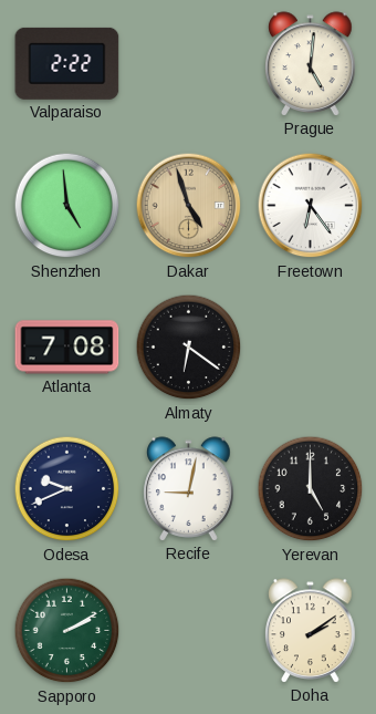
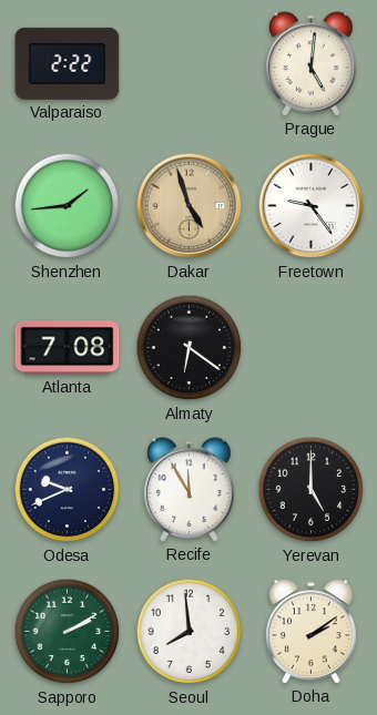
Shenzhen: 4:59 -> 1:44
Freetown: 6:24 -> 9:24
Recife: 9:02 -> 11:55
Seoul: none -> 7:59
